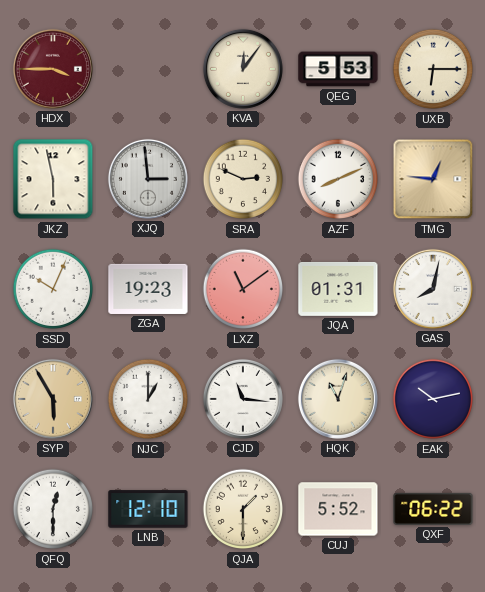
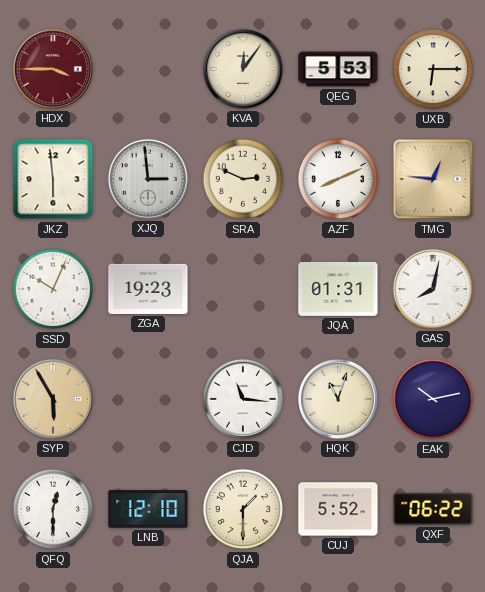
JKZ: 5:58 -> 5:59
LXZ: 11:09 -> none
NJC: 1:00 -> none
